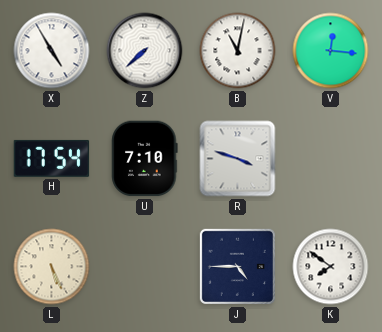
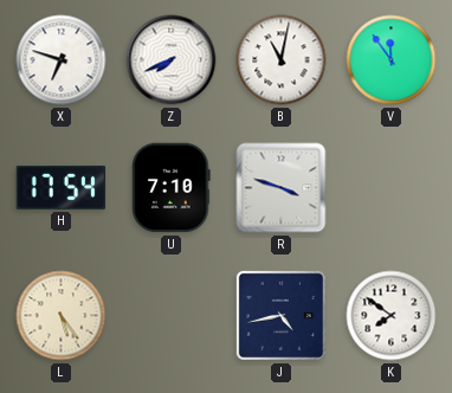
X: 4:55 -> 6:48
Z: 7:38 -> 7:41
V: 12:16 -> 11:54
L: 5:26 -> 5:24
J: 4:45 -> 4:43
